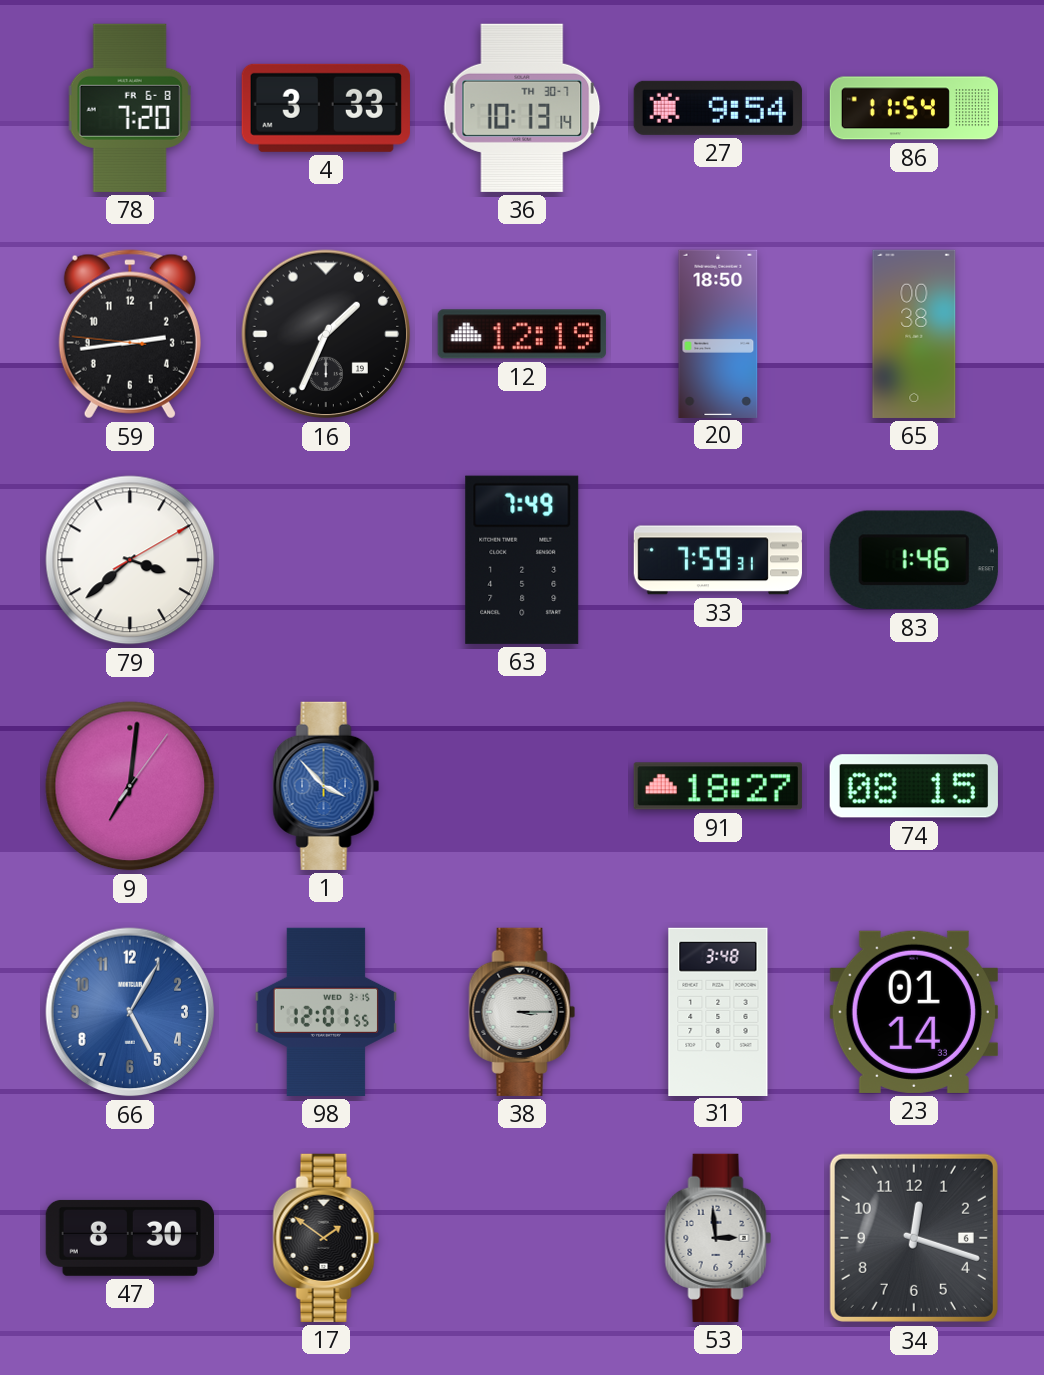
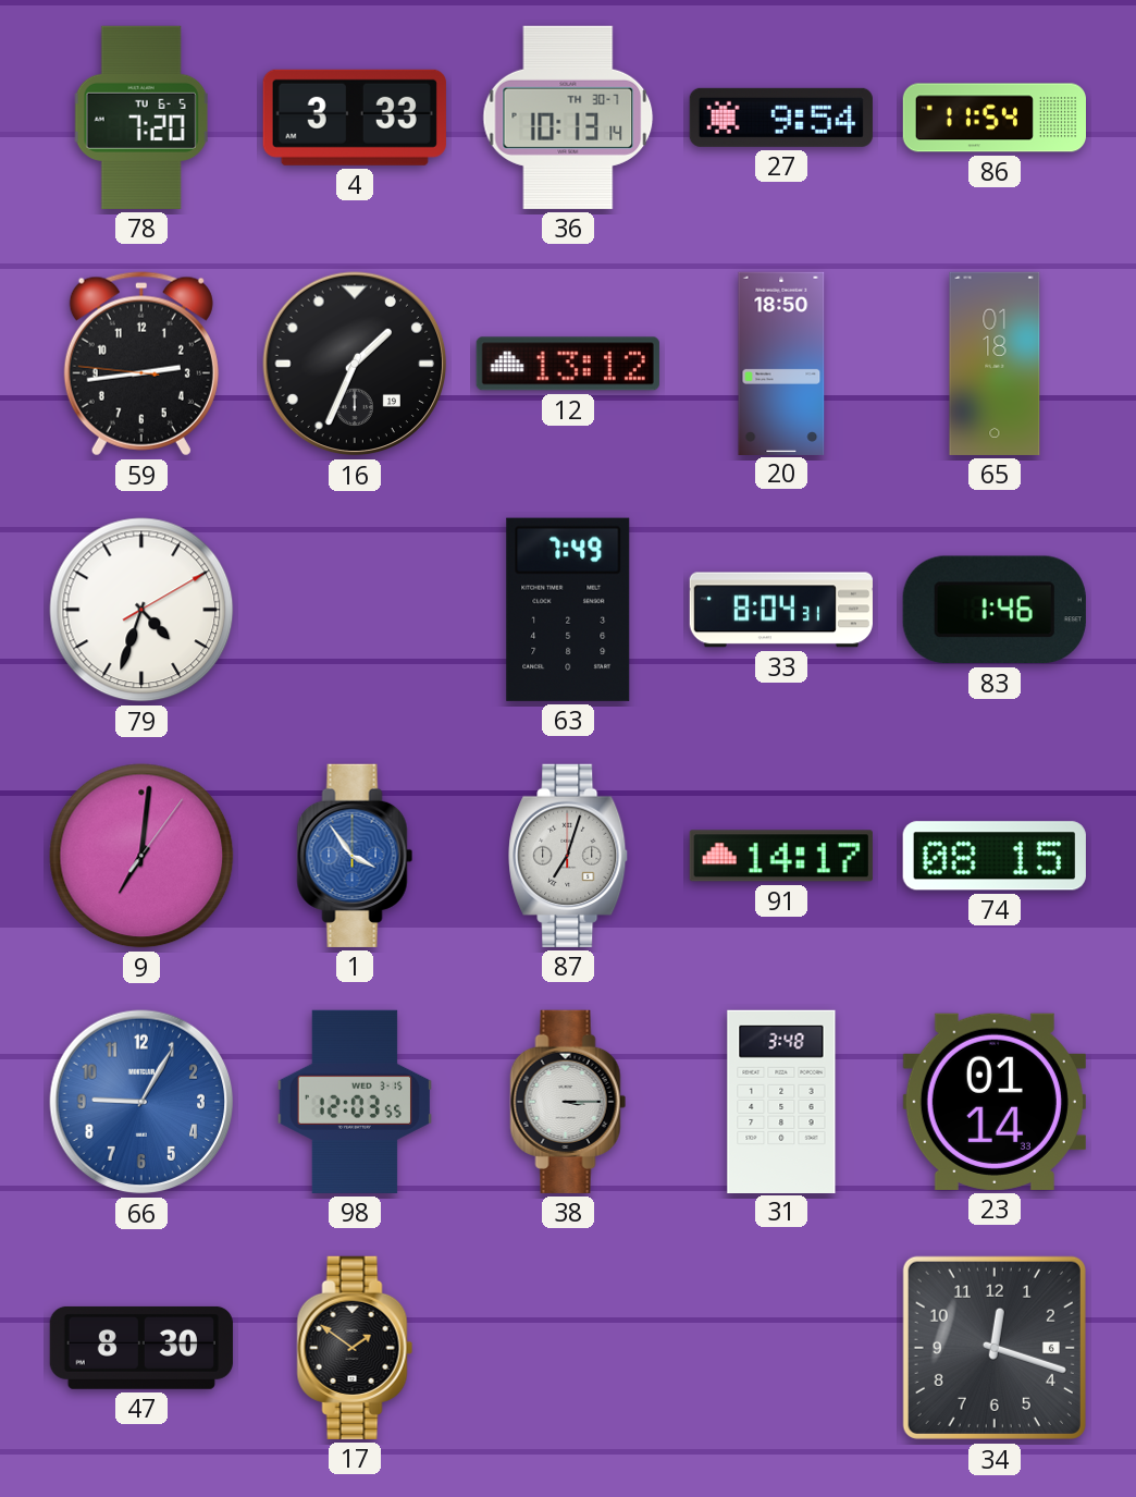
78 date: FR 6-8 -> TU 6-5
12: 12:19 -> 13:12
65: 00:38 -> 01:18
79: 3:38 -> 4:33
33: 7:59 -> 8:04
1: 3:53 -> 3:54
87: none -> 7:03
91: 18:27 -> 14:17
66: 5:05 -> 9:05
98: 12:01 -> 12:03
53: 2:59 -> none
